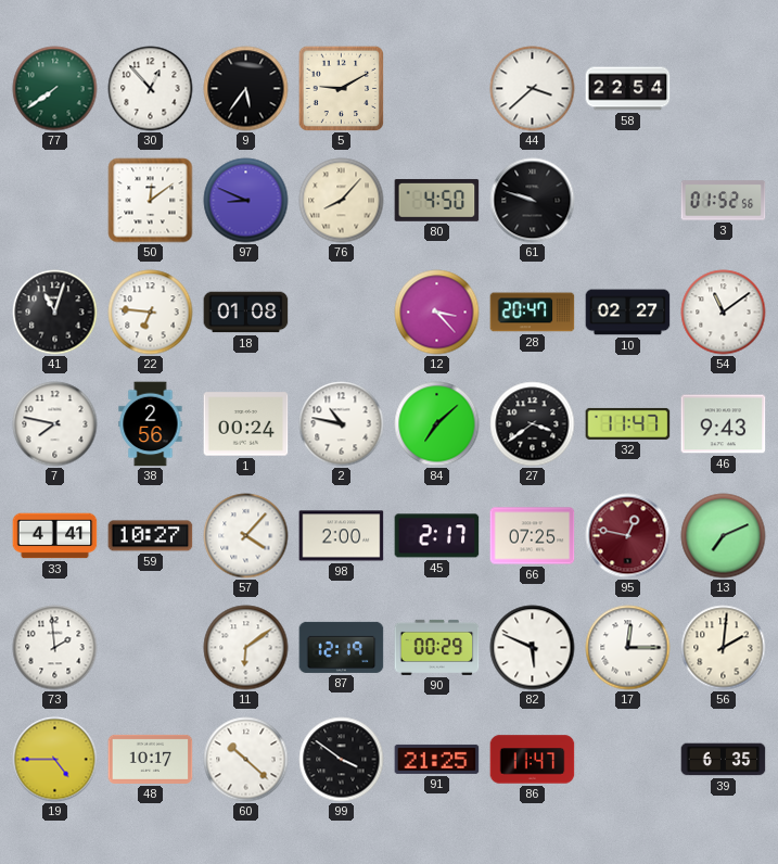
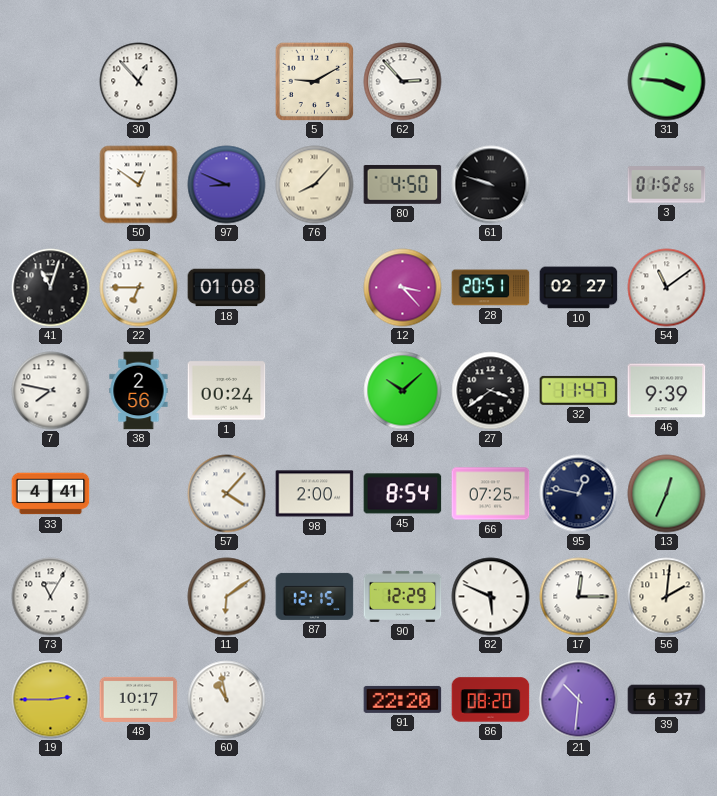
77: 7:39 -> none
9: 5:36 -> none
62: none -> 2:53
44: 3:38 -> none
58: 22:54 -> none
31: none -> 3:46
50: 12:09 -> 12:51
22: 6:46 -> 6:45
28: 20:47 -> 20:51
2: 10:47 -> none
84: 7:08 -> 10:08
46: 9:43 -> 9:39
59: 10:27 -> none
45: 2:17 -> 8:54
95 dial: burgundy -> navy
13: 7:11 -> 12:34
73: 1:59 -> 11:05
87: 12:19 -> 12:15
90: 00:29 -> 12:29
19: 4:45 -> 2:45
60: 10:22 -> 10:58
99: 3:51 -> none
91: 21:25 -> 22:20
86: 11:47 -> 08:20
21: none -> 10:31
39: 6:35 -> 6:37
